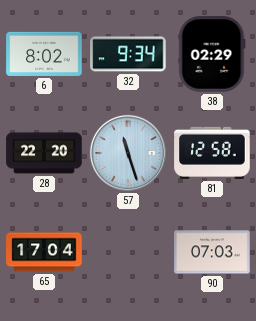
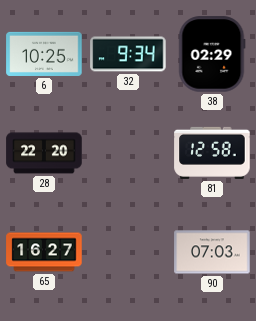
6: 8:02 -> 10:25
57: 11:27 -> none
65: 17:04 -> 16:27
